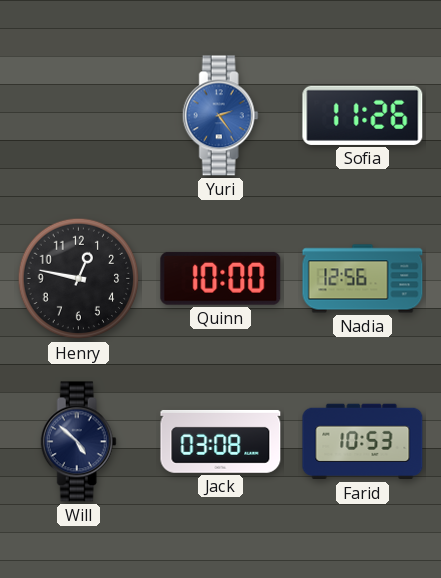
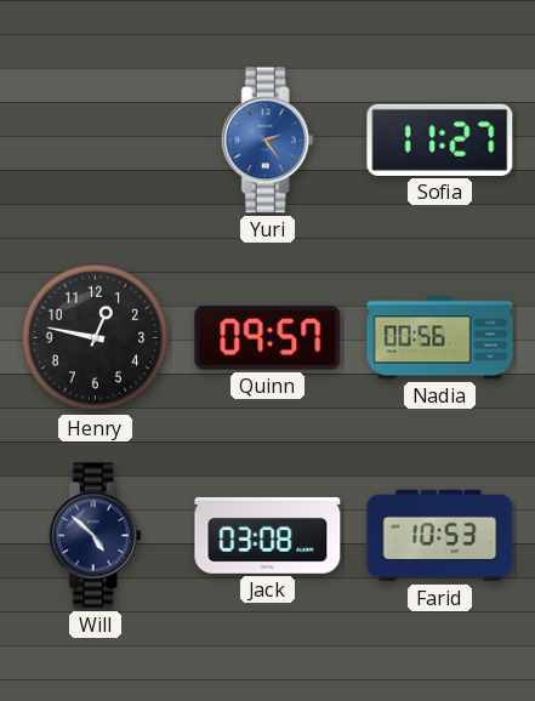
Sofia: 11:26 -> 11:27
Quinn: 10:00 -> 09:57
Nadia: 12:56 -> 00:56
